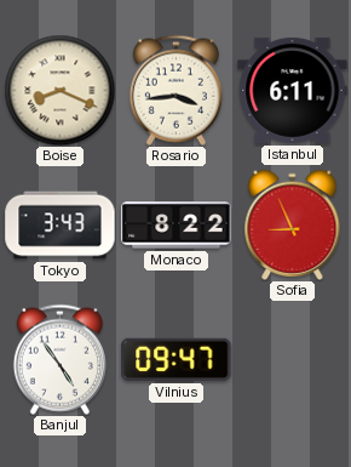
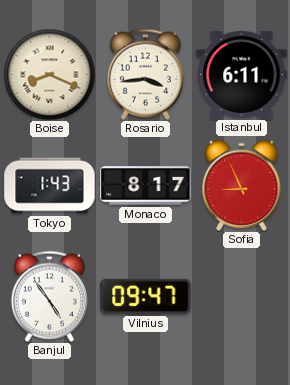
Tokyo: 3:43 -> 1:43
Monaco: 8:22 -> 8:17
